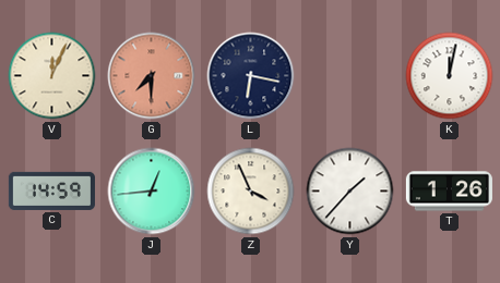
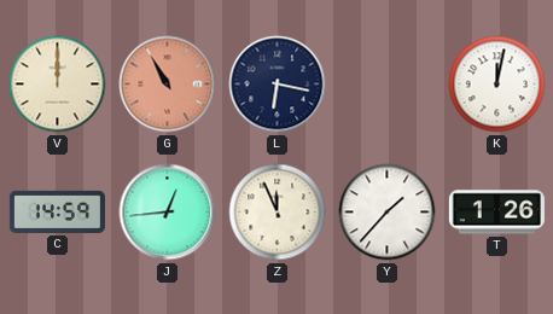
V: 12:04 -> 12:00
G: 7:30 -> 10:55
Z: 3:56 -> 11:56
